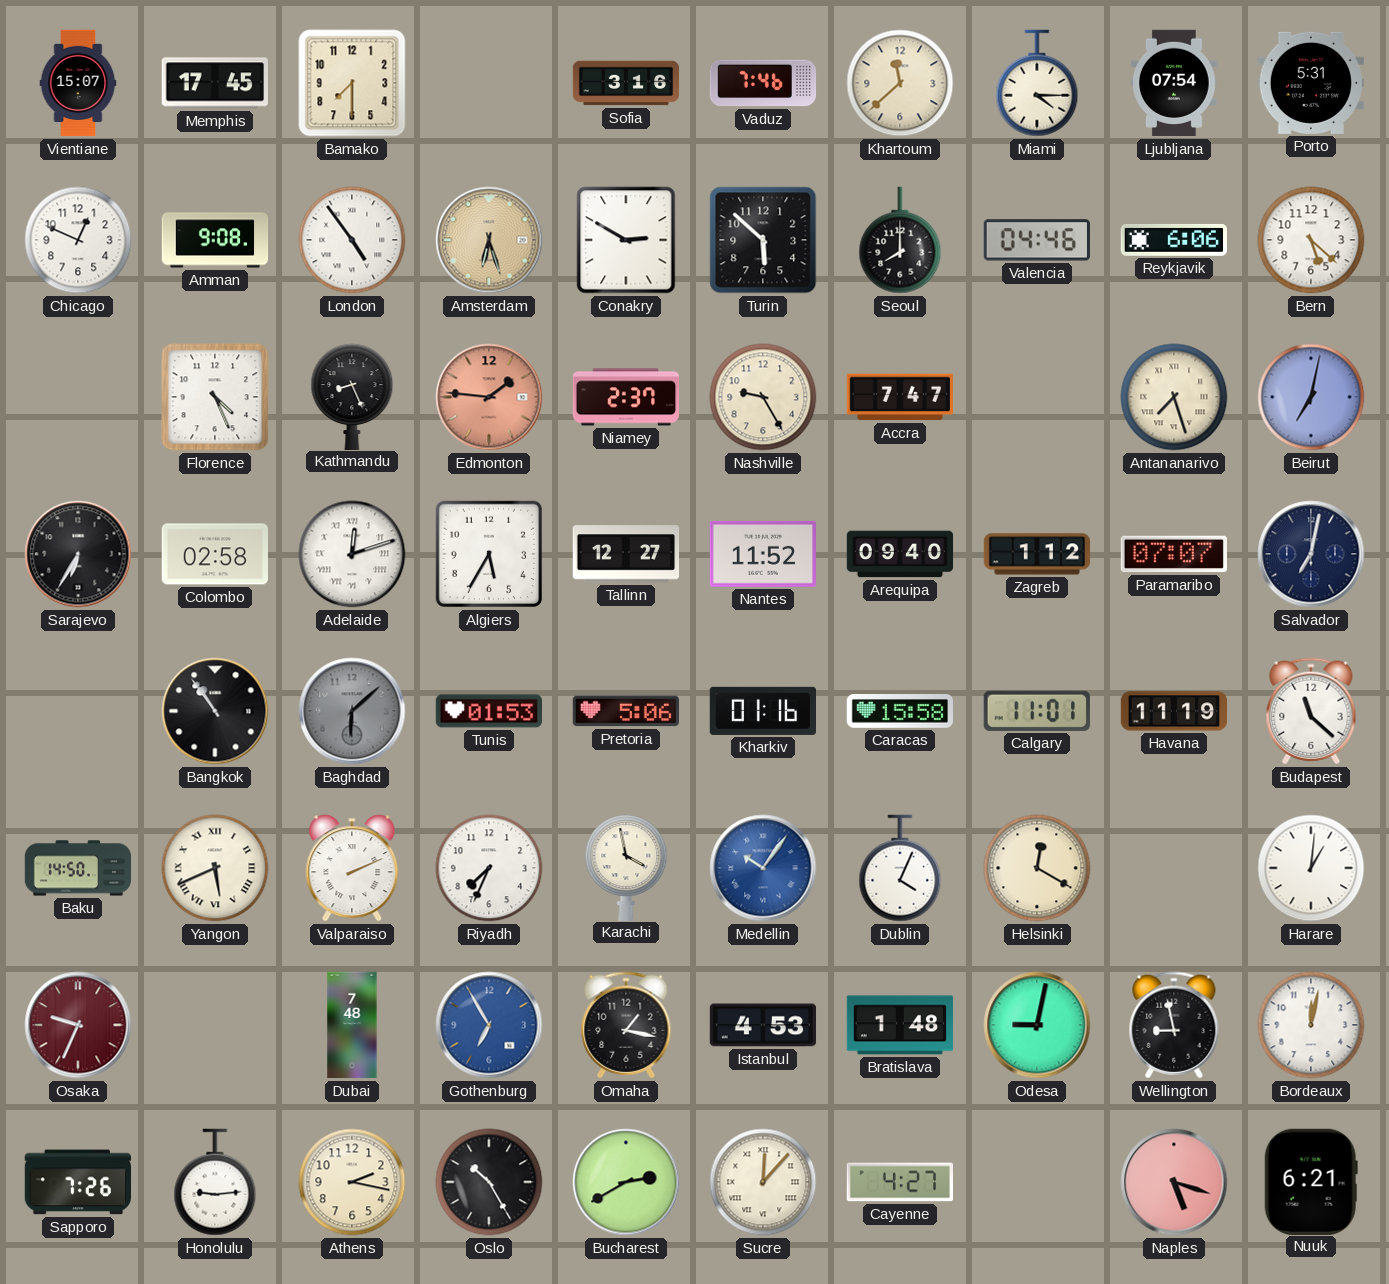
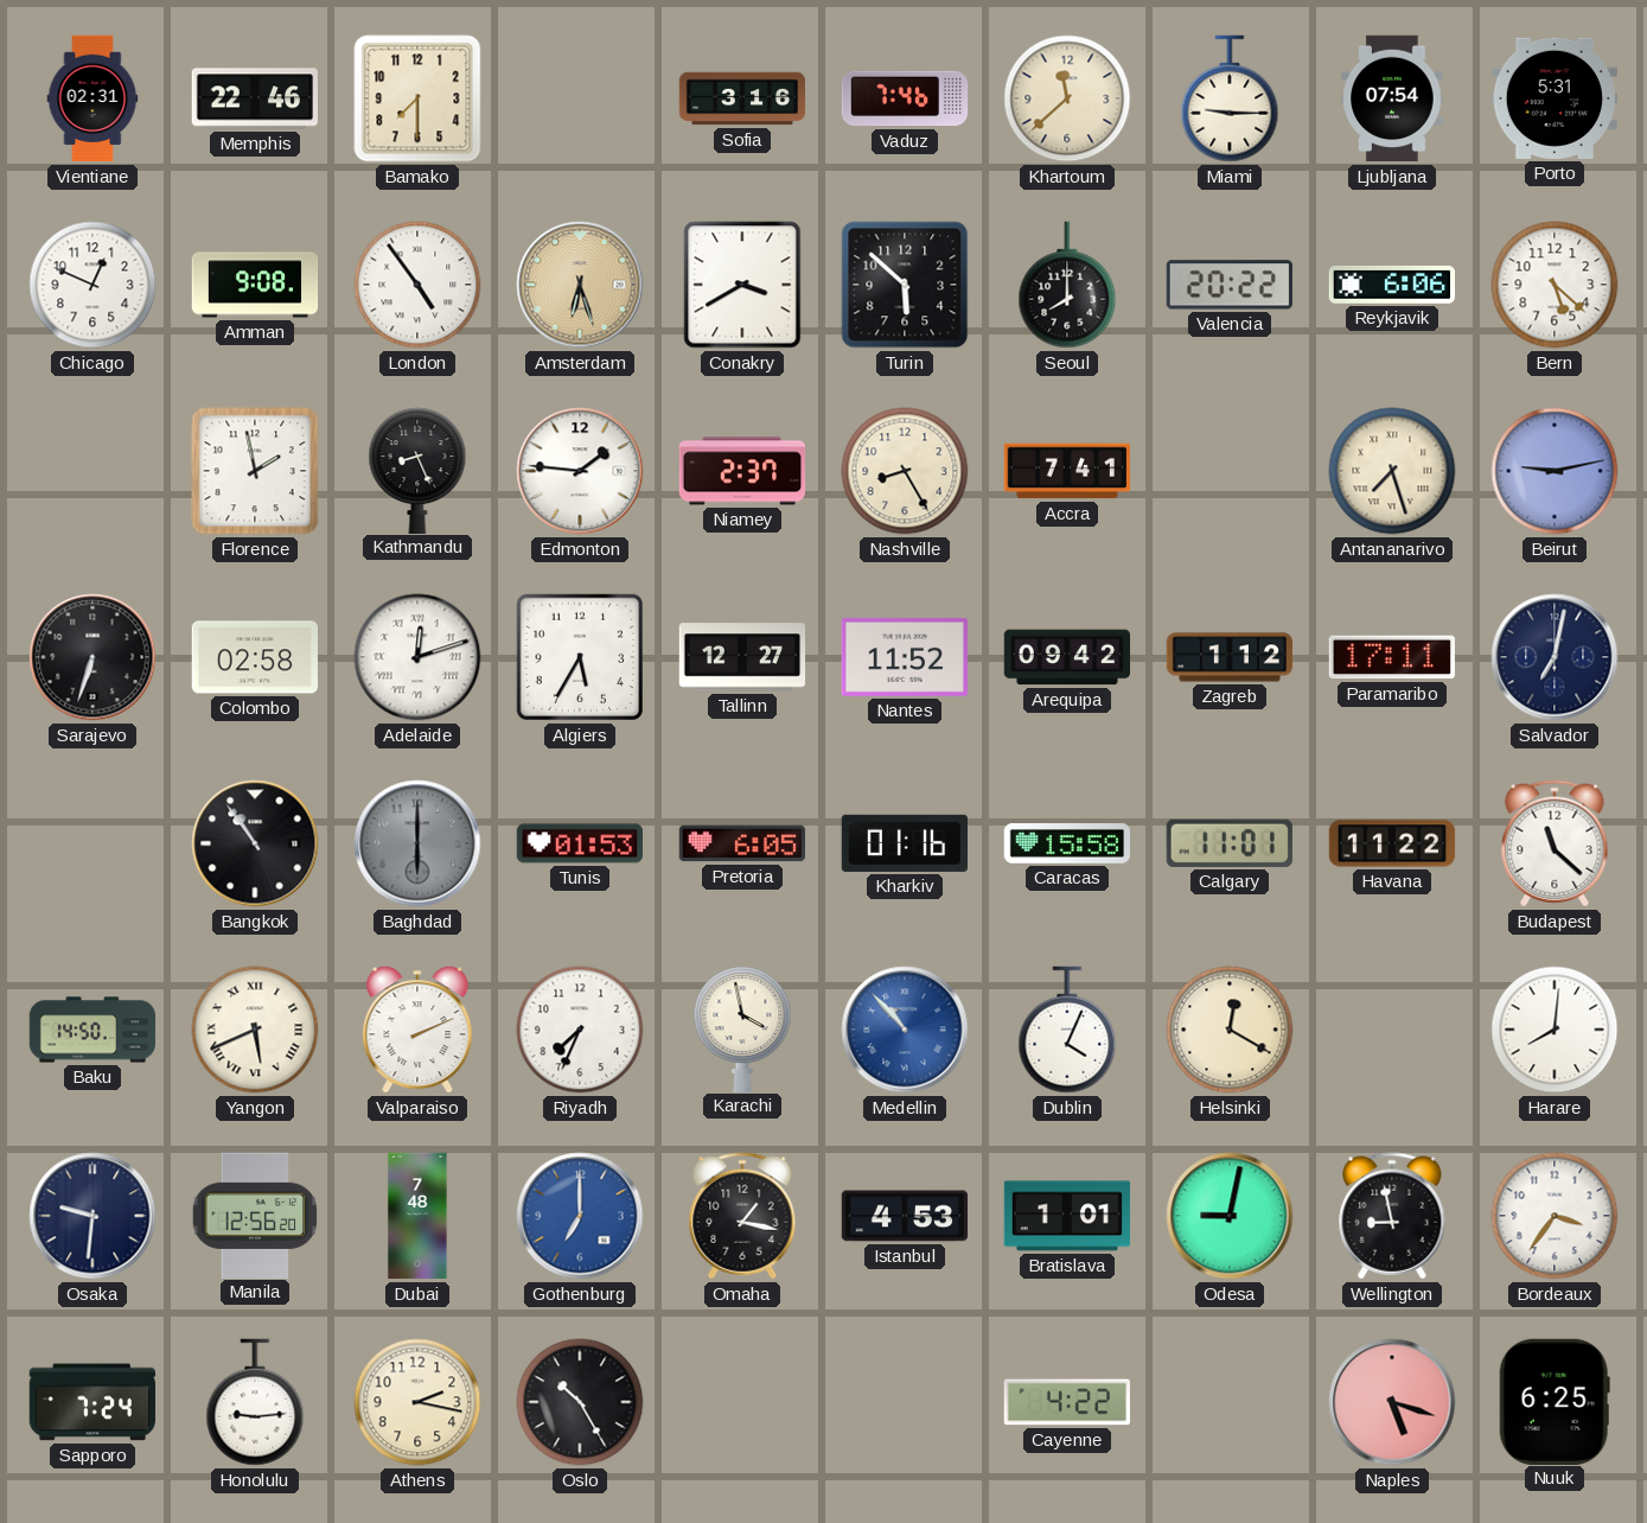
Vientiane: 15:07 -> 02:31
Memphis: 17:45 -> 22:46
Miami: 4:15 -> 9:15
Conakry: 2:50 -> 3:40
Valencia: 04:46 -> 20:22
Florence: 4:26 -> 1:58
Edmonton dial: salmon -> white
Nashville: 9:25 -> 8:25
Accra: 7:47 -> 7:41
Beirut: 7:02 -> 9:13
Sarajevo: 6:35 -> 6:33
Arequipa: 09:40 -> 09:42
Paramaribo: 07:07 -> 17:11
Baghdad: 6:08 -> 6:00
Pretoria: 5:06 -> 6:05
Havana: 11:19 -> 11:22
Medellin: 10:06 -> 10:53
Harare: 1:01 -> 8:01
Osaka: 9:34 -> 9:31
Osaka dial: burgundy -> navy
Manila: none -> 12:56
Gothenburg: 6:55 -> 7:00
Bratislava: 1:48 -> 1:01
Bordeaux: 12:02 -> 3:36
Sapporo: 7:26 -> 7:24
Bucharest: 2:40 -> none
Sucre: 12:07 -> none
Cayenne: 4:27 -> 4:22
Nuuk: 6:21 -> 6:25
